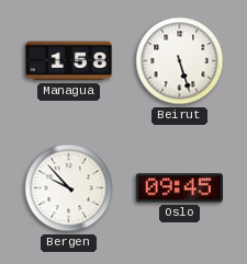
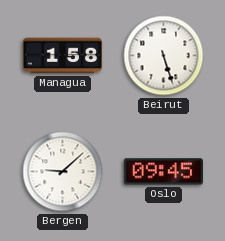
Bergen: 9:53 -> 9:08
